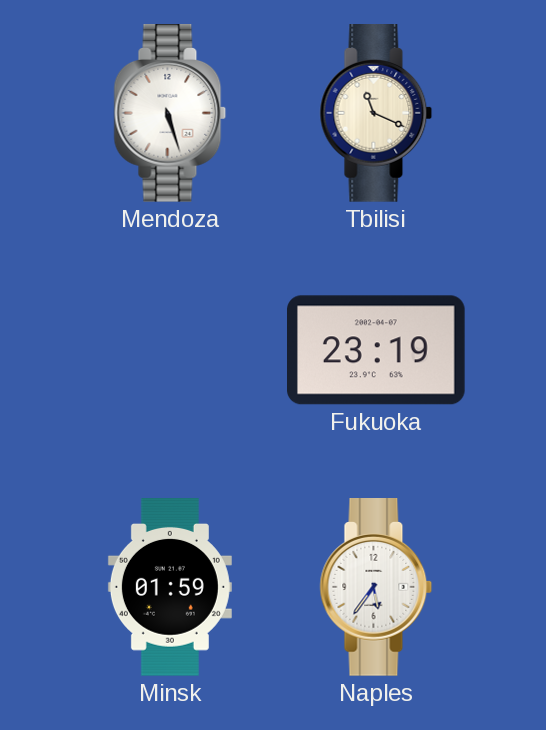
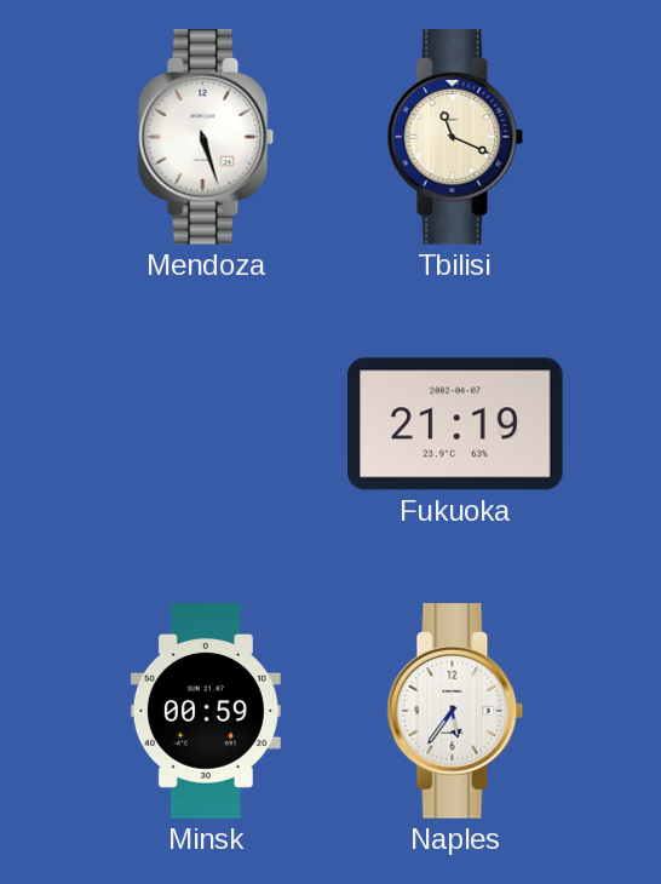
Fukuoka: 23:19 -> 21:19
Minsk: 01:59 -> 00:59
